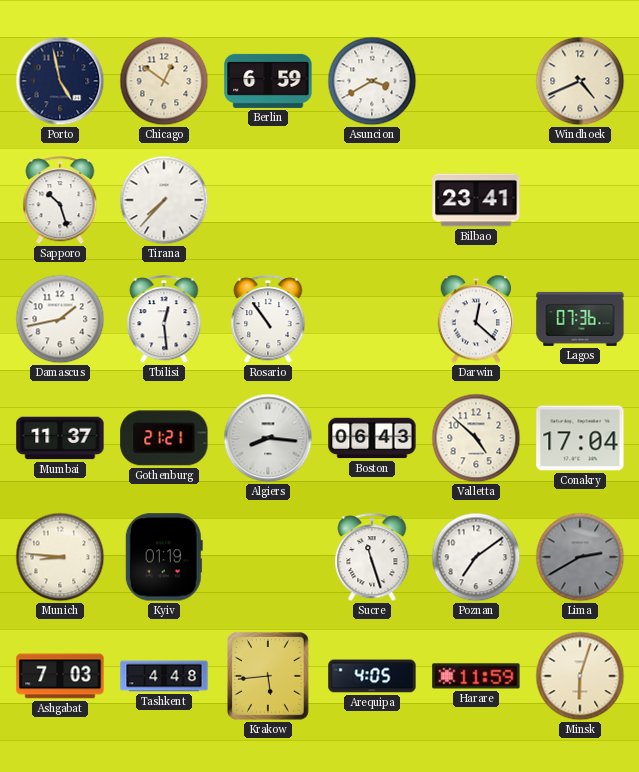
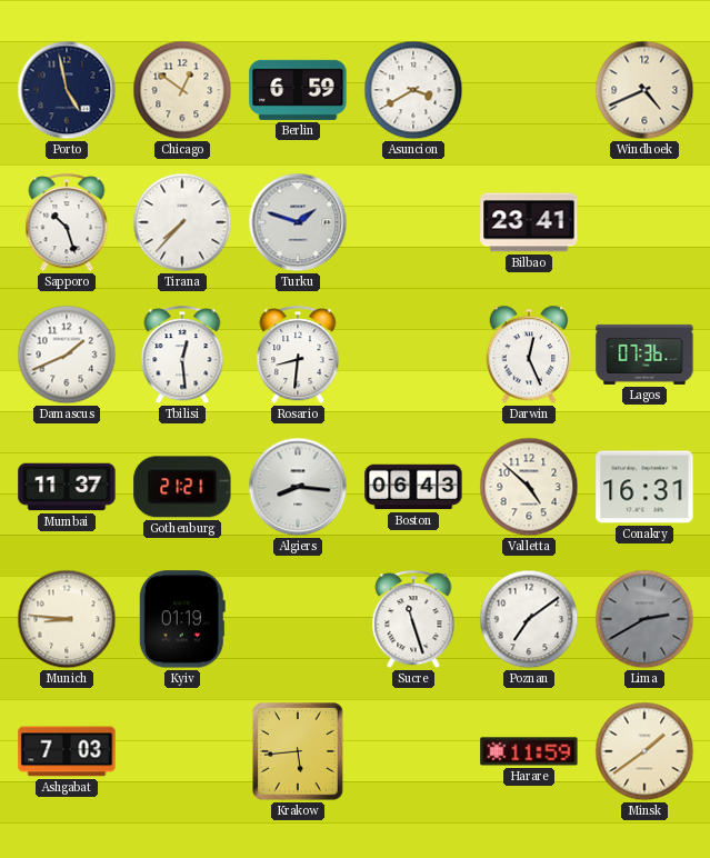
Turku: none -> 1:48
Damascus: 1:43 -> 1:41
Rosario: 10:54 -> 8:31
Darwin: 12:22 -> 12:26
Conakry: 17:04 -> 16:31
Tashkent: 4:48 -> none
Arequipa: 4:05 -> none
Minsk: 6:03 -> 1:39
